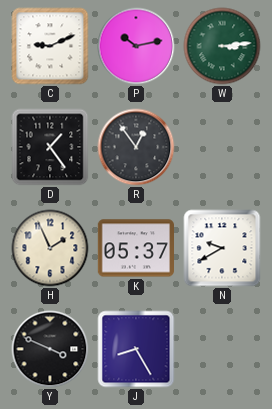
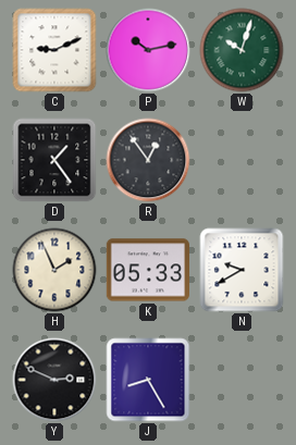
W: 3:14 -> 10:03
K: 05:37 -> 05:33
Y: 3:49 -> 2:49
